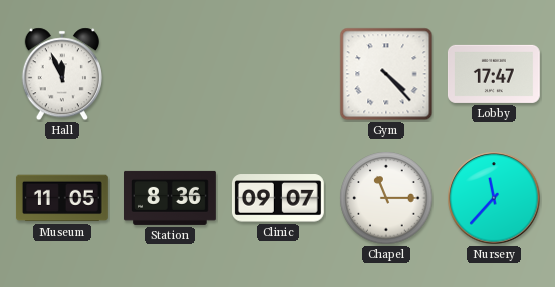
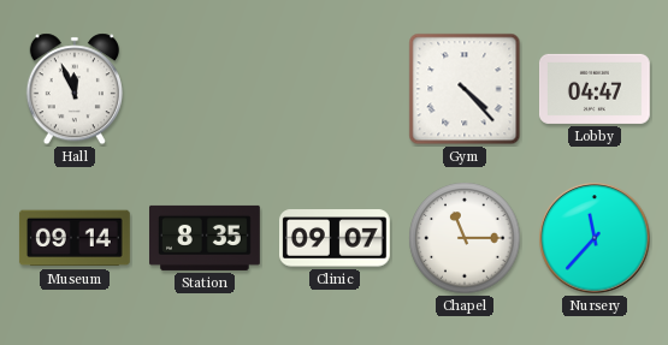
Lobby: 17:47 -> 04:47
Museum: 11:05 -> 09:14
Station: 8:36 -> 8:35
